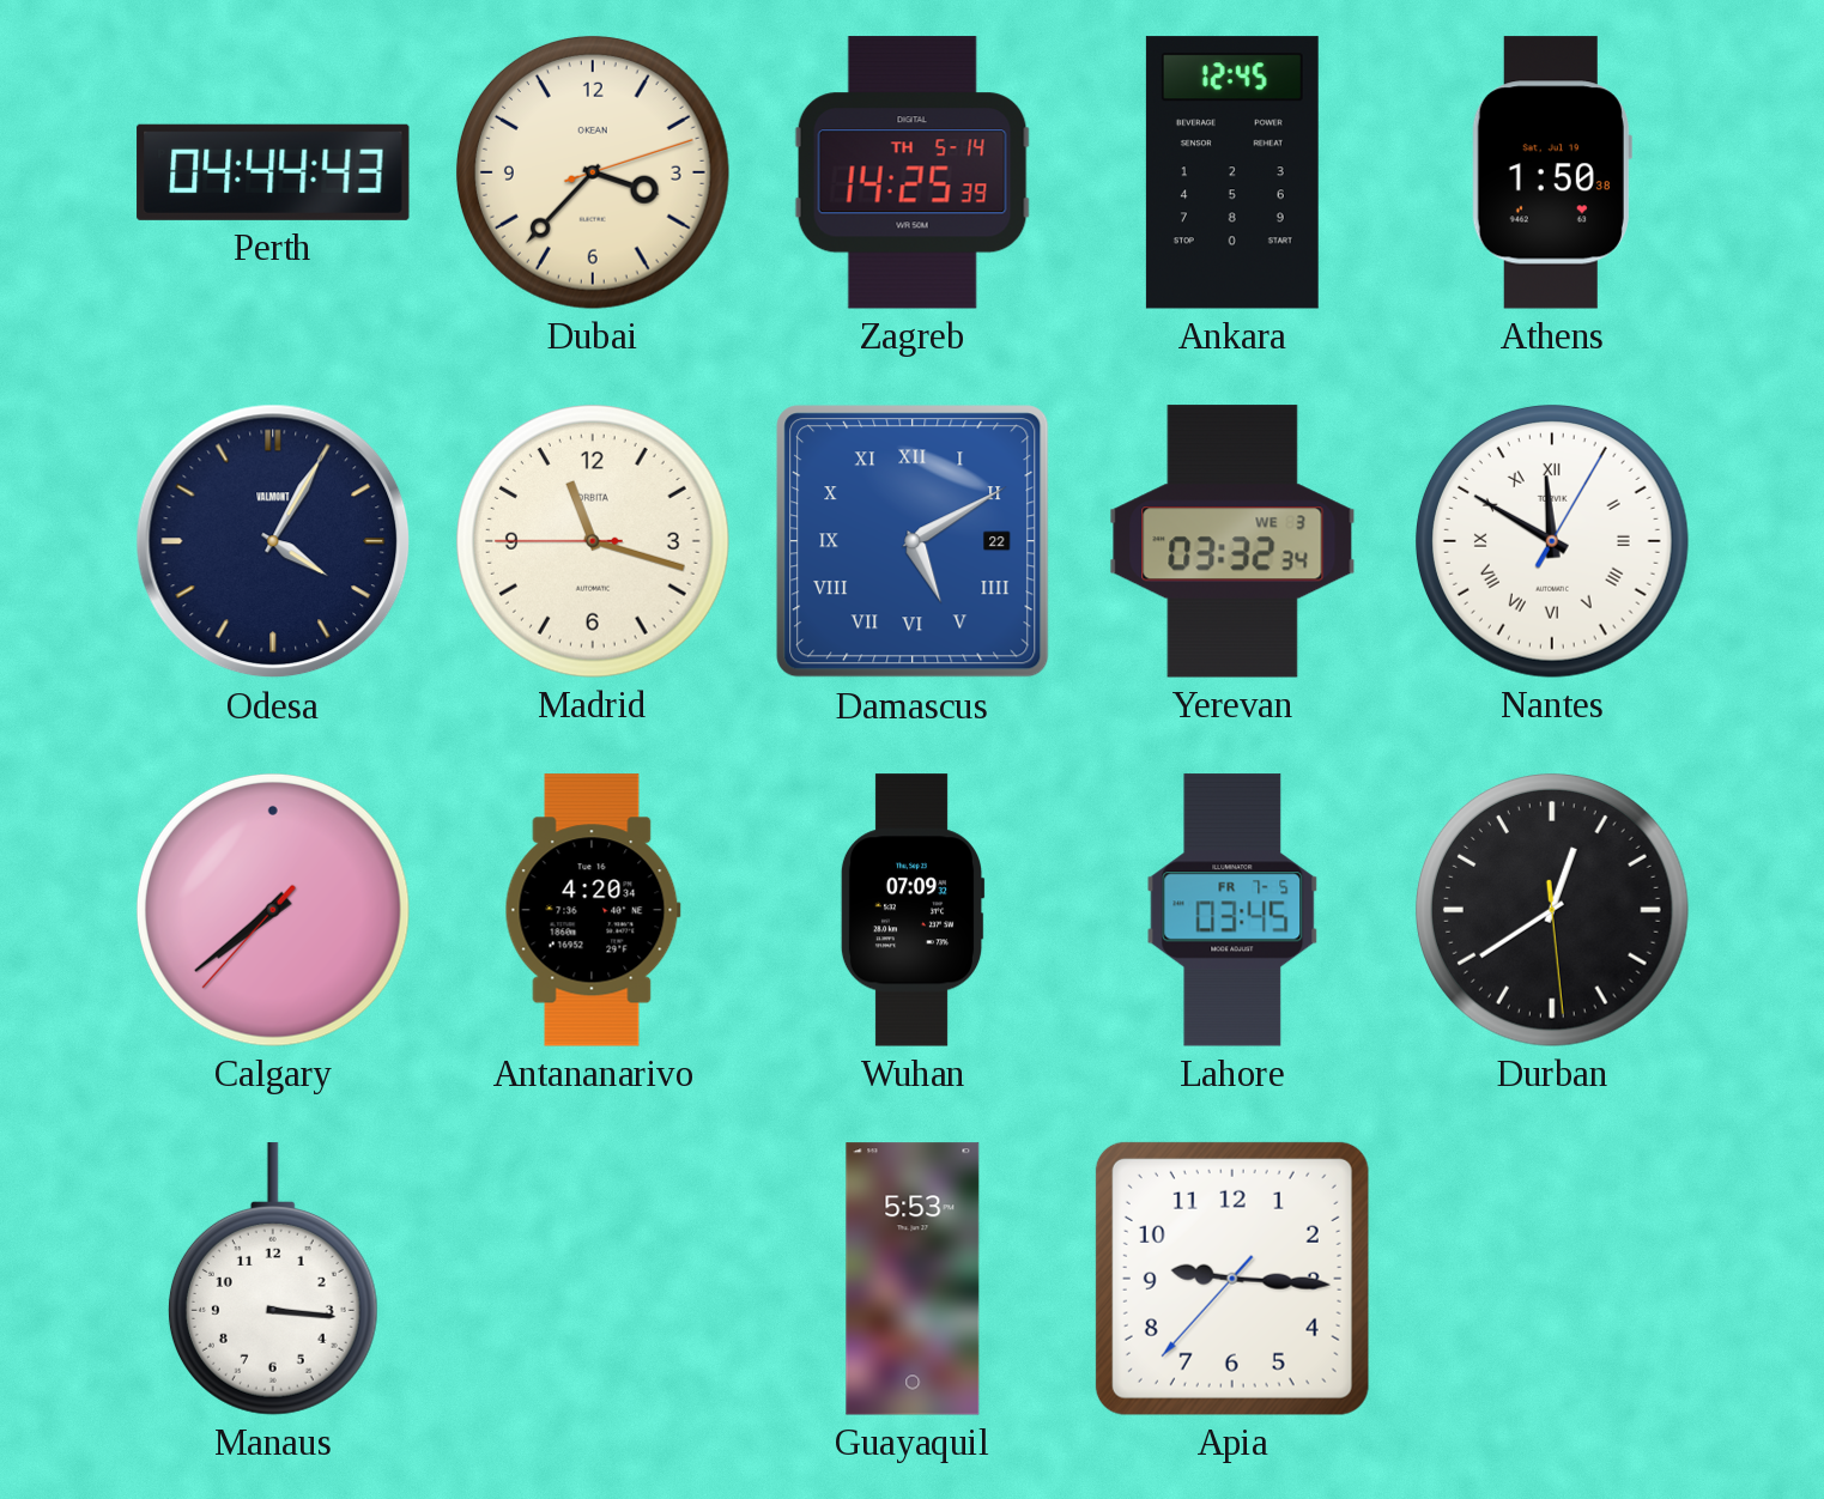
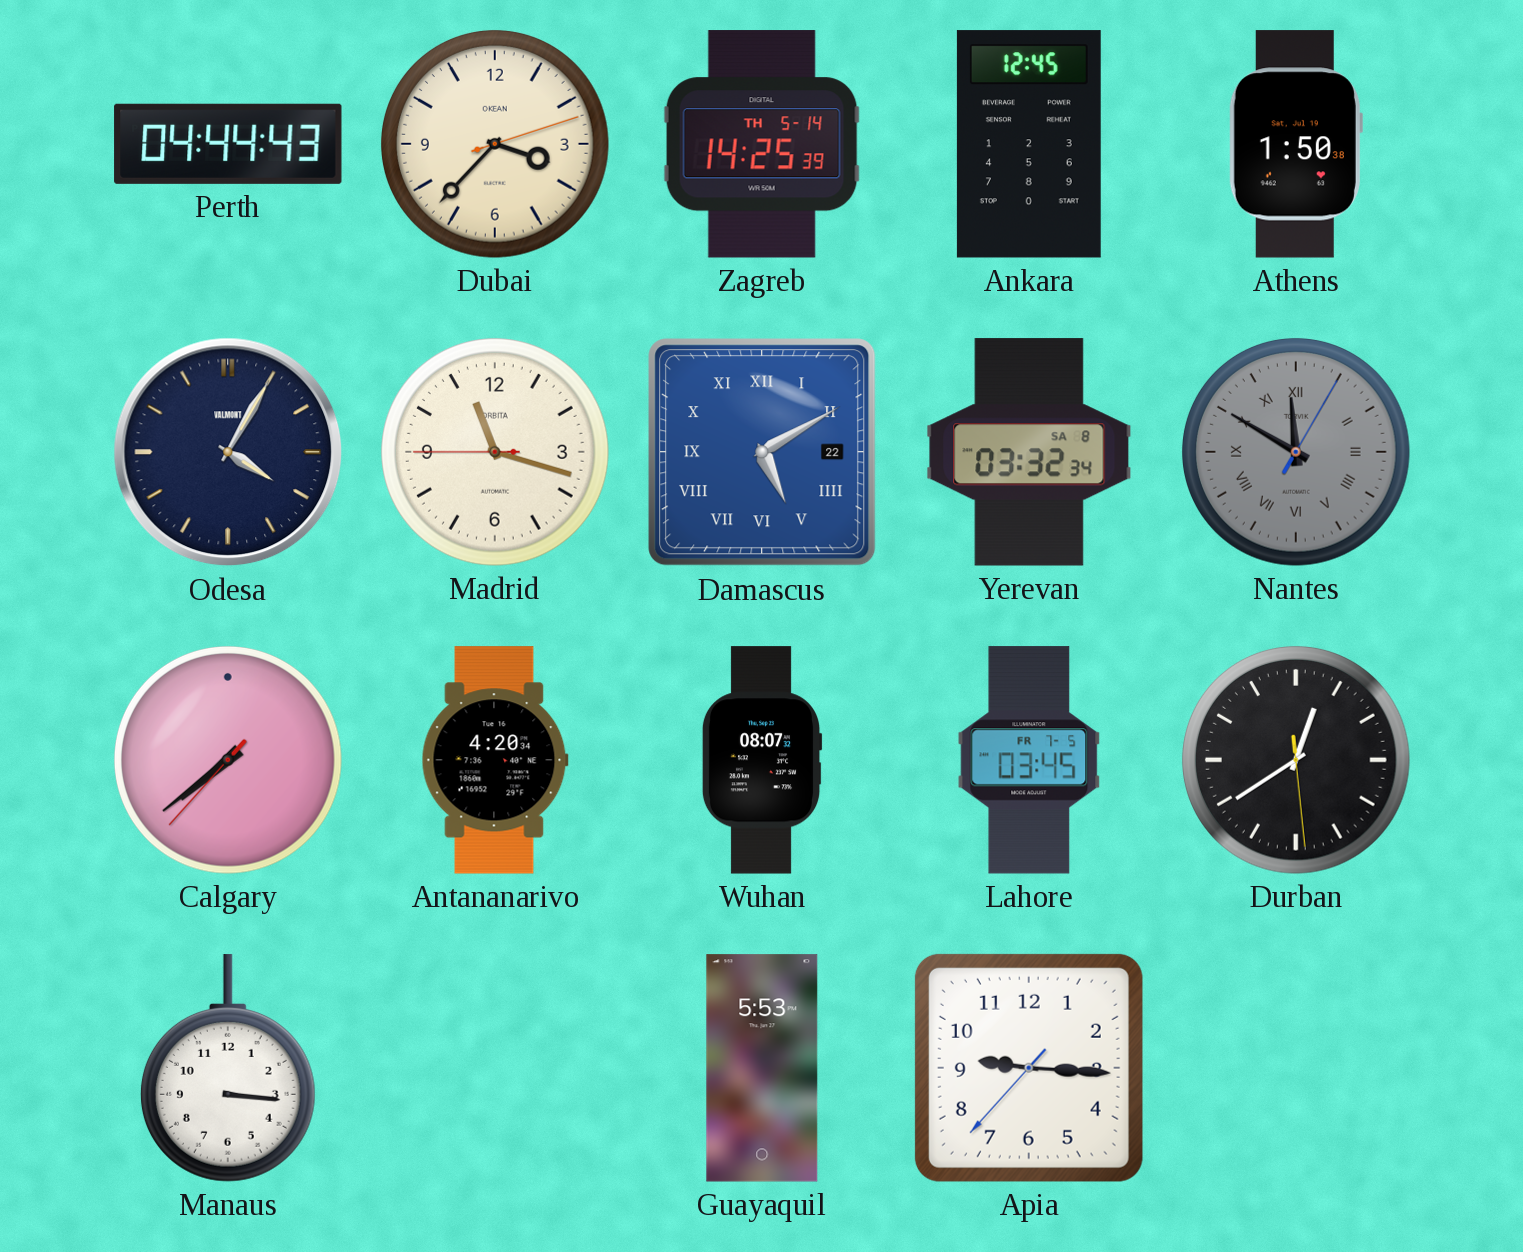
Yerevan date: WE 3 -> SA 8
Nantes dial: white -> grey
Wuhan: 07:09 -> 08:07
